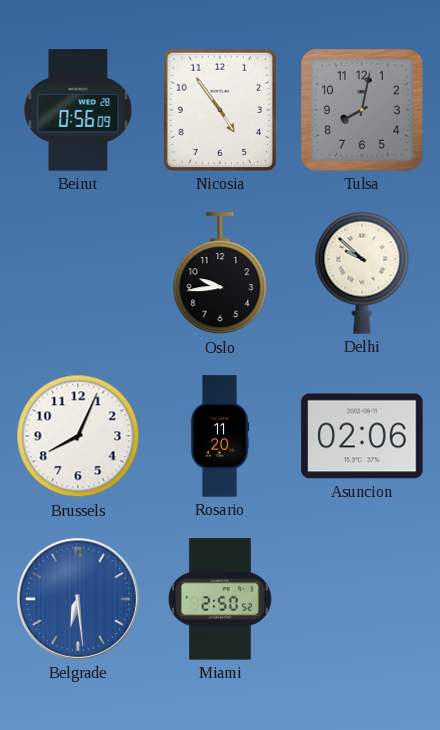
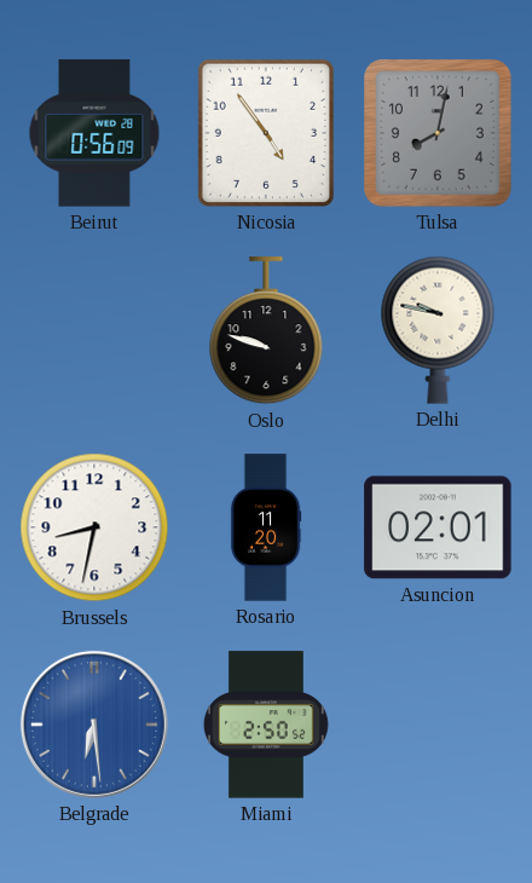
Oslo: 9:44 -> 9:48
Delhi: 9:52 -> 9:47
Brussels: 8:04 -> 8:32
Asuncion: 02:06 -> 02:01
